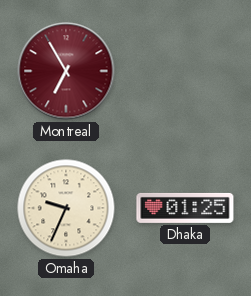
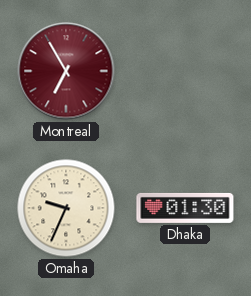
Dhaka: 01:25 -> 01:30
